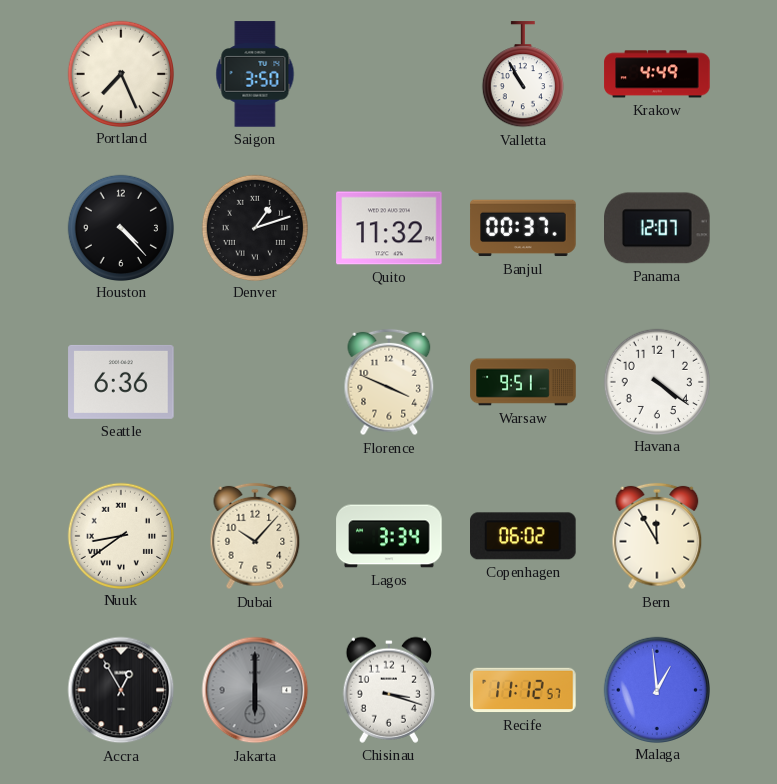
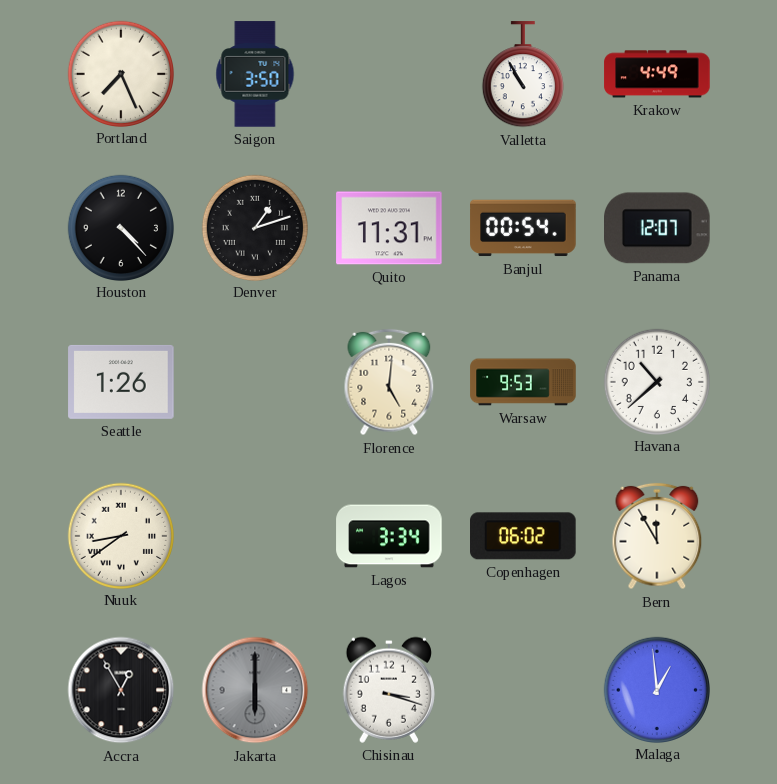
Quito: 11:32 -> 11:31
Banjul: 00:37 -> 00:54
Seattle: 6:36 -> 1:26
Florence: 3:49 -> 5:01
Warsaw: 9:51 -> 9:53
Havana: 4:21 -> 10:38
Dubai: 10:07 -> none
Recife: 11:12 -> none
